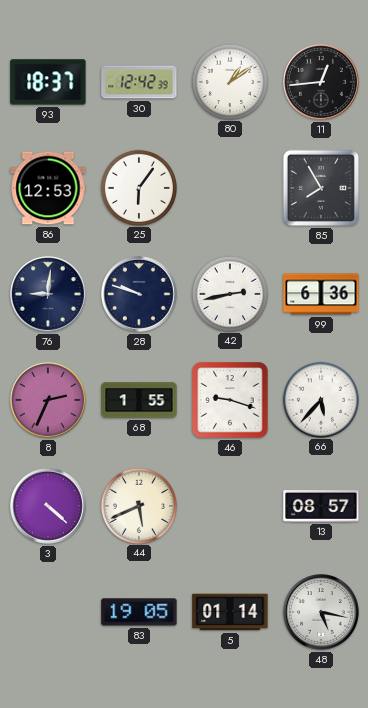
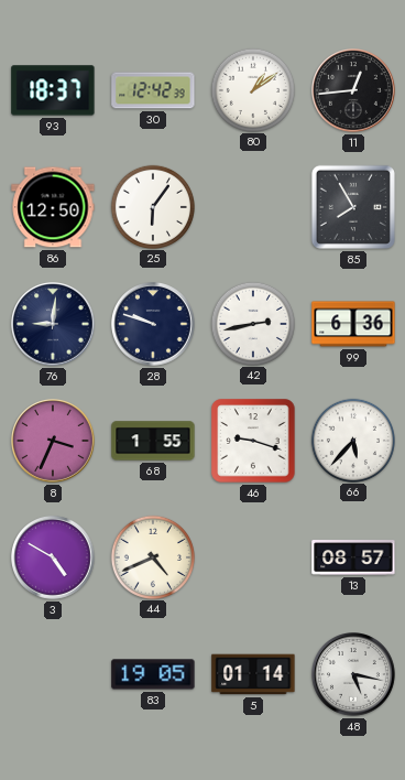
86: 12:53 -> 12:50
8: 2:34 -> 3:34
3: 4:22 -> 4:50
44: 5:41 -> 4:41
